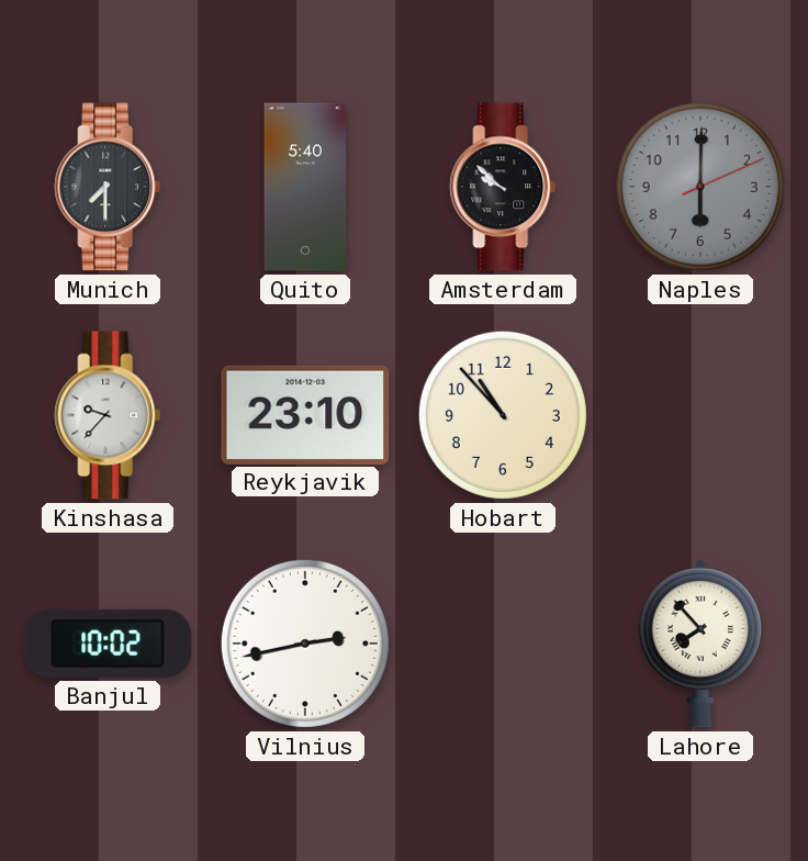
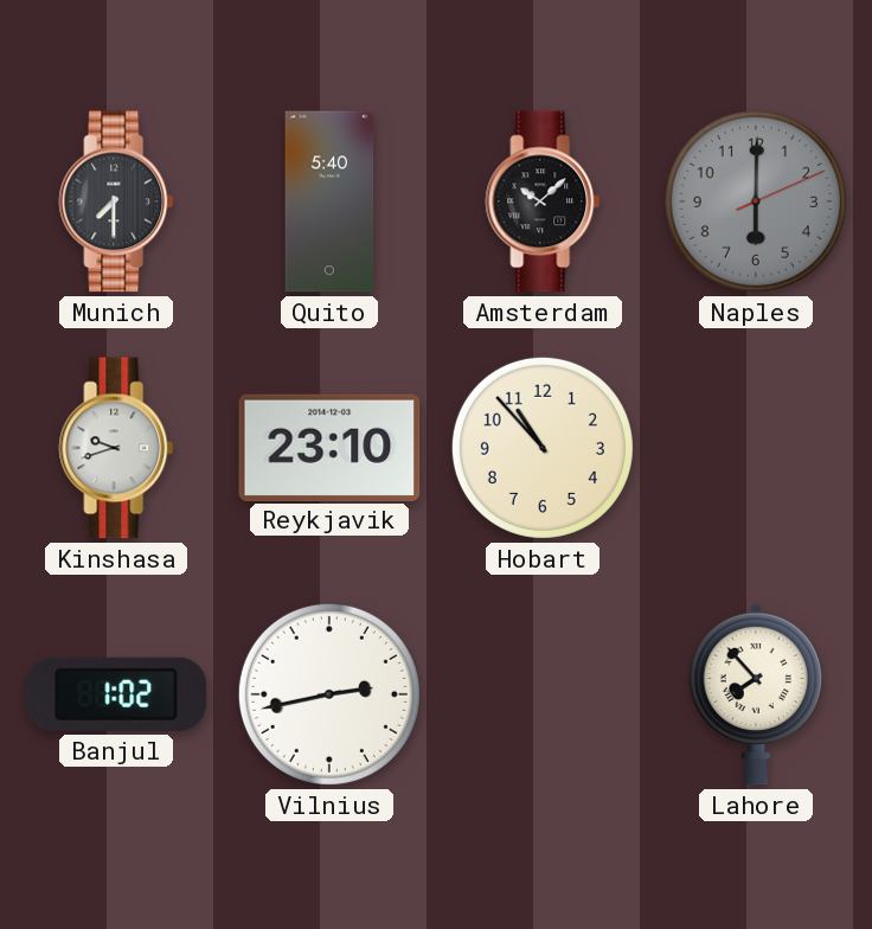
Amsterdam: 9:52 -> 10:08
Kinshasa: 9:37 -> 9:42
Banjul: 10:02 -> 1:02
